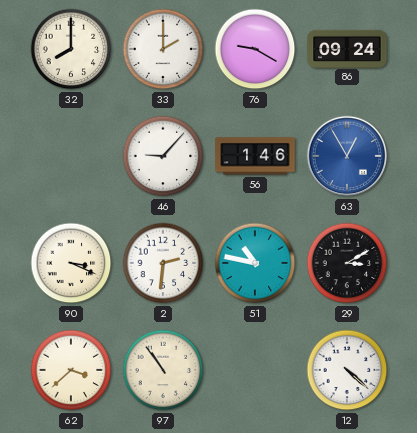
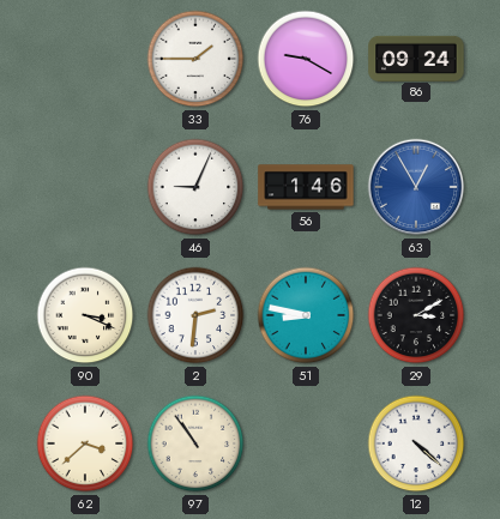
32: 8:00 -> none
33: 2:00 -> 1:45
46: 9:07 -> 9:04
51: 10:47 -> 8:47
